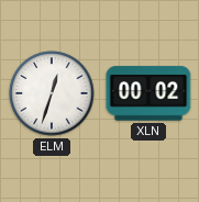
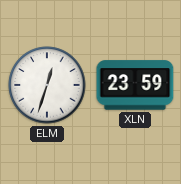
XLN: 00:02 -> 23:59
